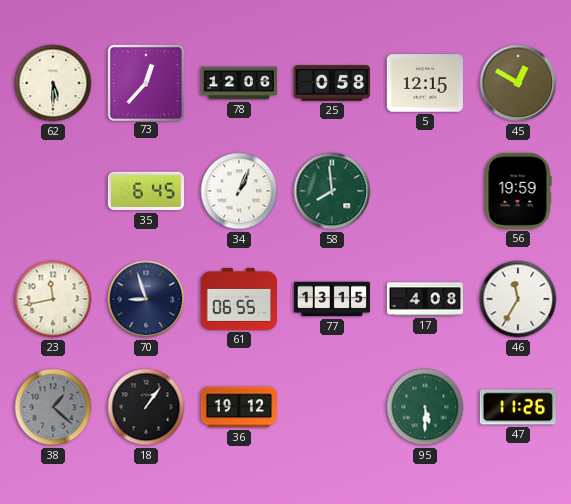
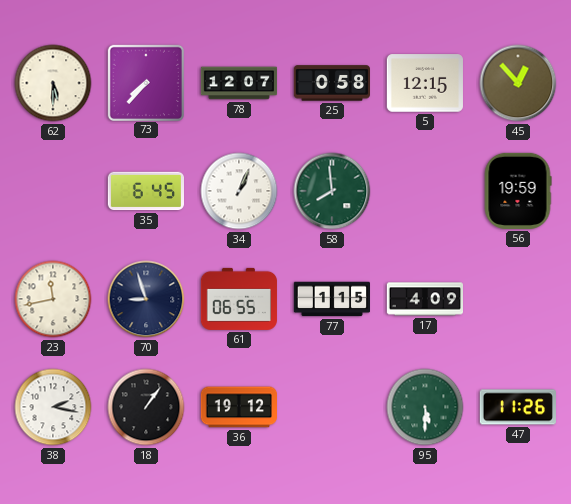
73: 12:37 -> 7:37
78: 12:06 -> 12:07
45: 12:50 -> 12:53
77: 13:15 -> 1:15
17: 4:08 -> 4:09
46: 11:35 -> none
38: 1:22 -> 2:17
38 dial: grey -> white
